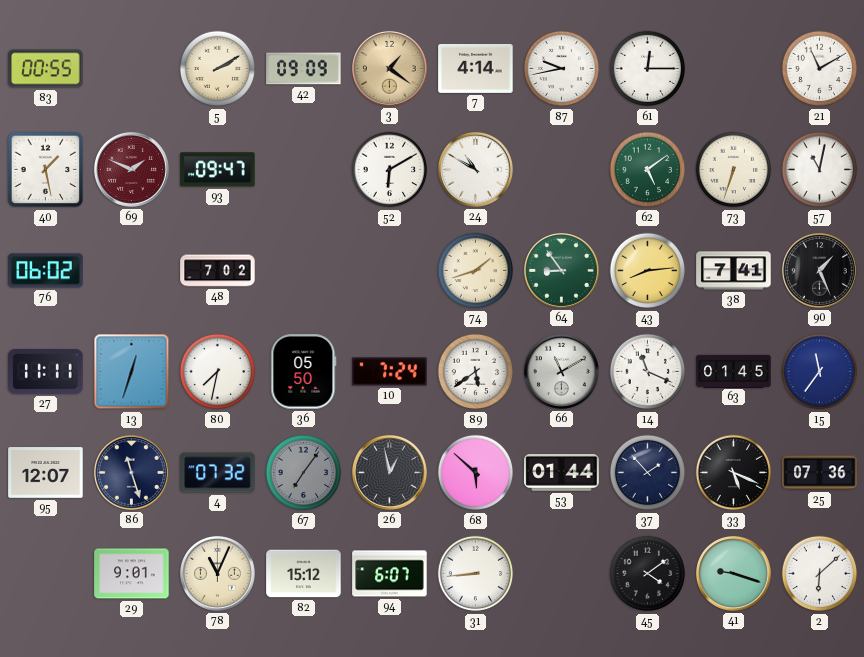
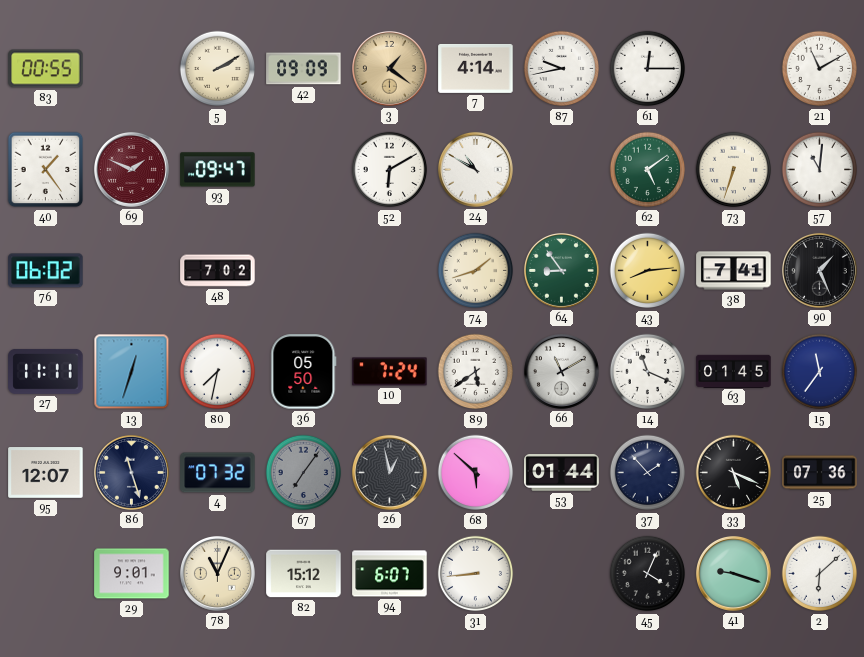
40: 1:28 -> 1:24
57: 11:02 -> 11:01
45: 4:09 -> 4:04
